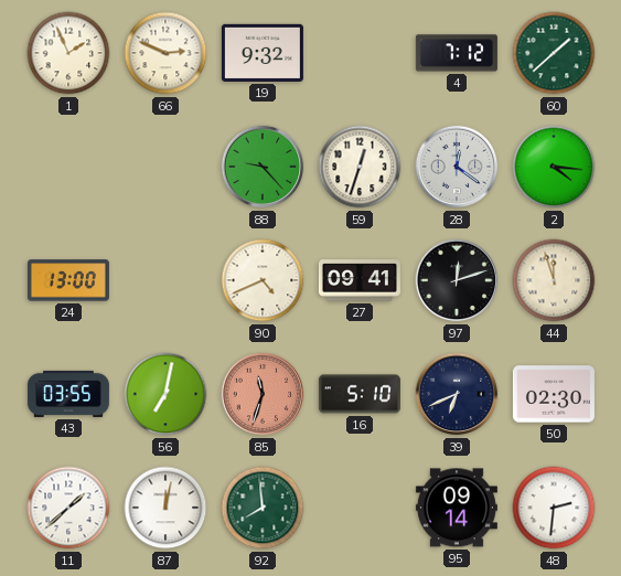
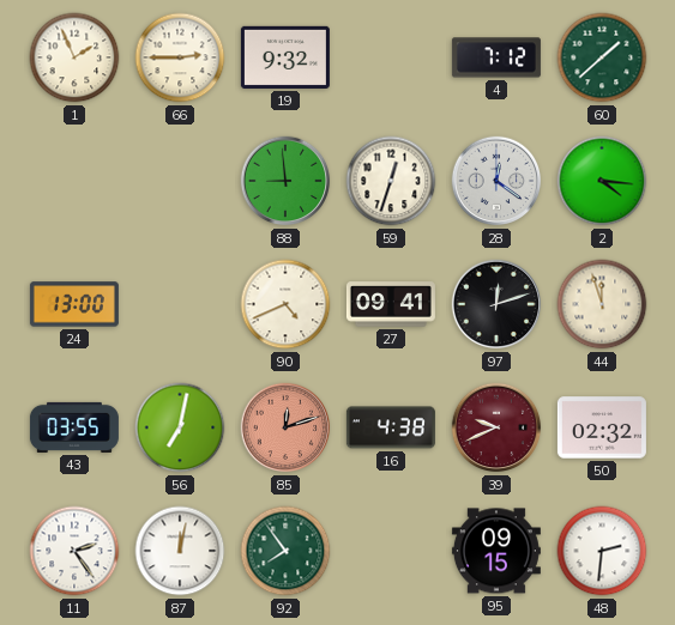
66: 2:49 -> 2:45
88: 9:23 -> 8:59
85: 11:33 -> 12:12
16: 5:10 -> 4:38
39: 6:41 -> 9:41
39 dial: navy -> burgundy
50: 02:30 -> 02:32
11: 1:38 -> 2:24
92: 7:59 -> 7:54
95: 09:14 -> 09:15
